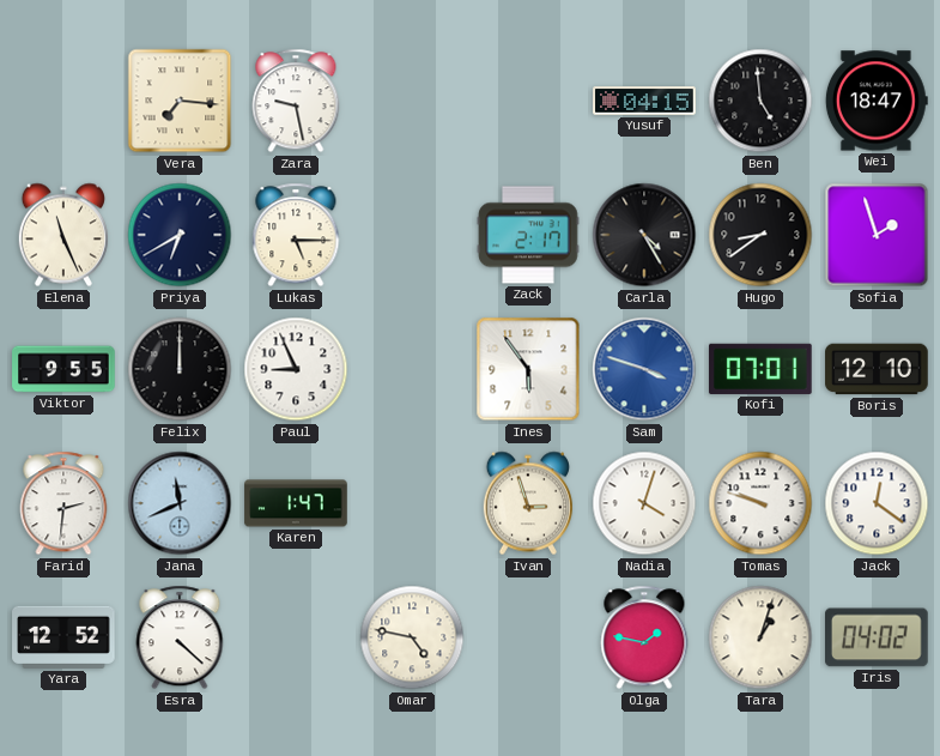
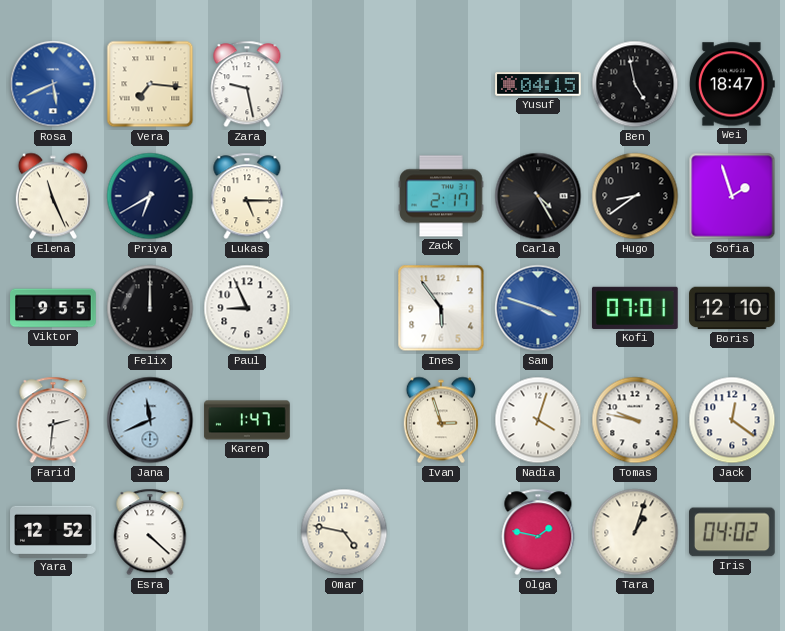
Rosa: none -> 5:41
Ben: 4:59 -> 4:58
Tomas: 9:48 -> 9:47
